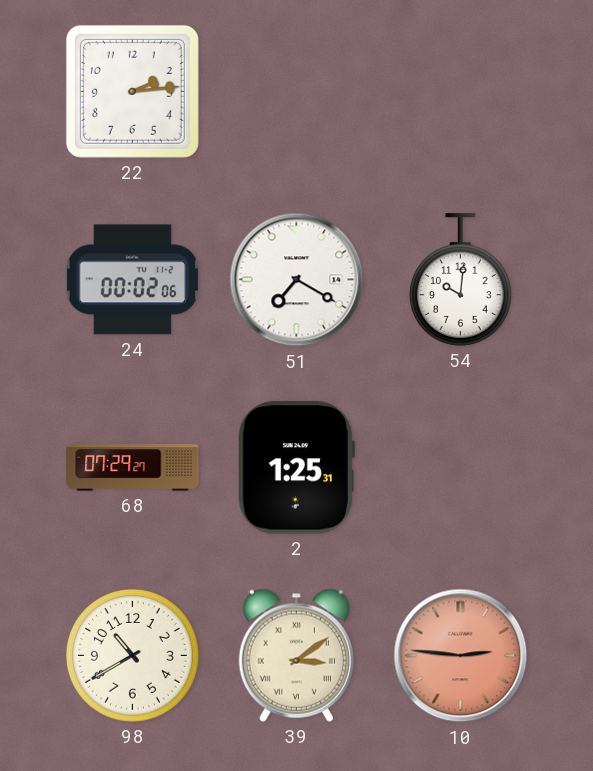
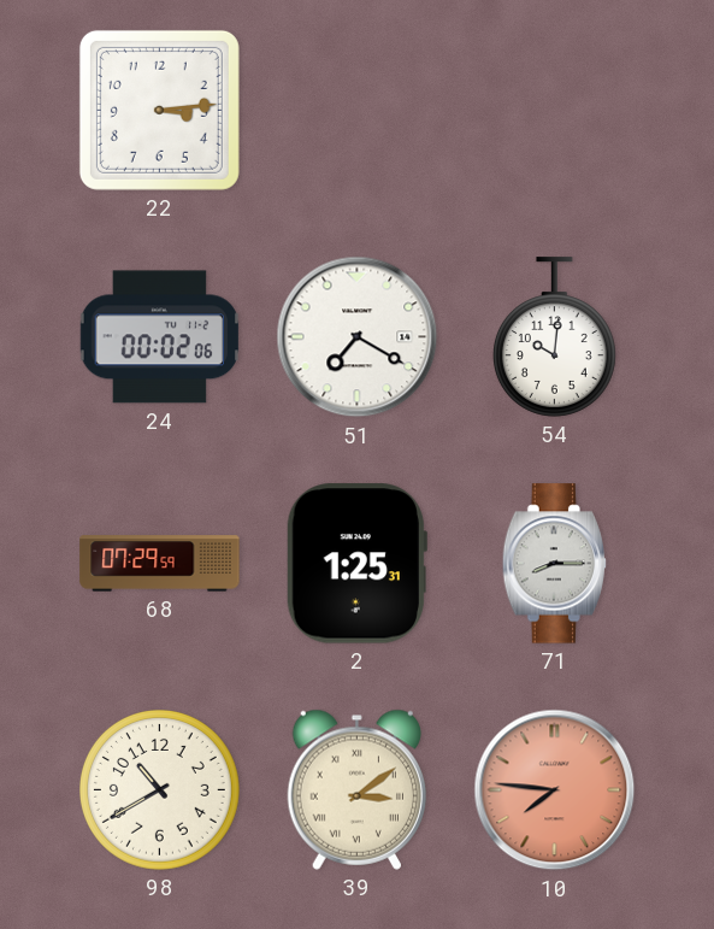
22: 2:14 -> 3:14
68: 07:29:27 -> 07:29:59
71: none -> 8:15
10: 2:46 -> 7:46
